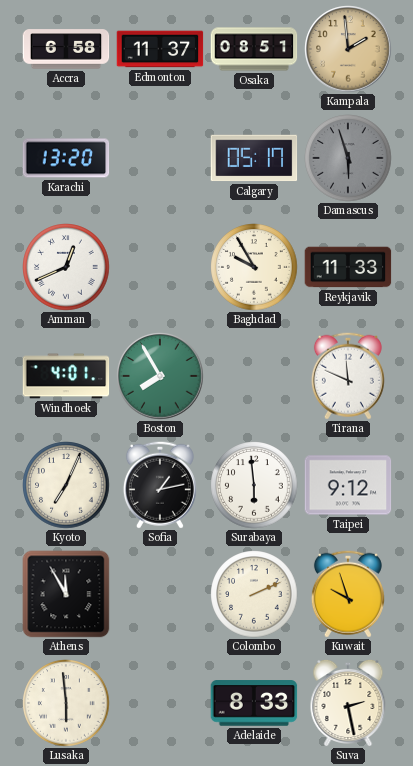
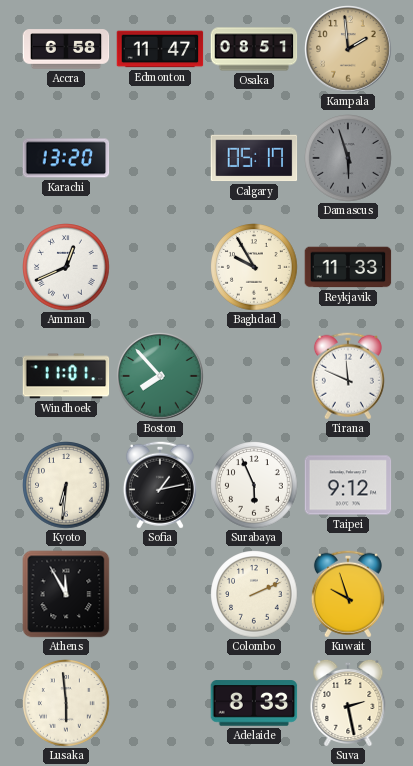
Edmonton: 11:37 -> 11:47
Windhoek: 4:01 -> 11:01
Boston: 7:55 -> 7:53
Kyoto: 7:04 -> 6:31
Surabaya: 5:59 -> 5:56
